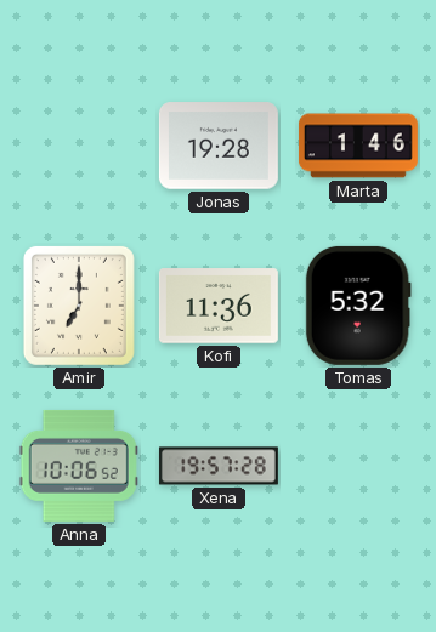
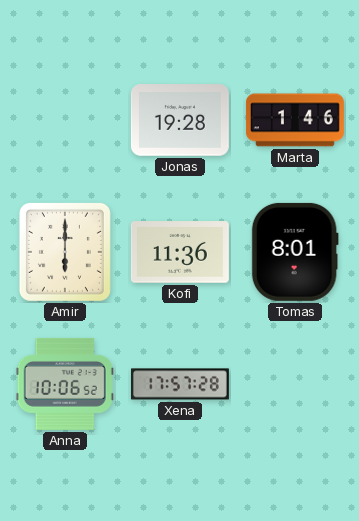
Amir: 7:00 -> 6:00
Tomas: 5:32 -> 8:01
Xena: 19:57 -> 17:57
